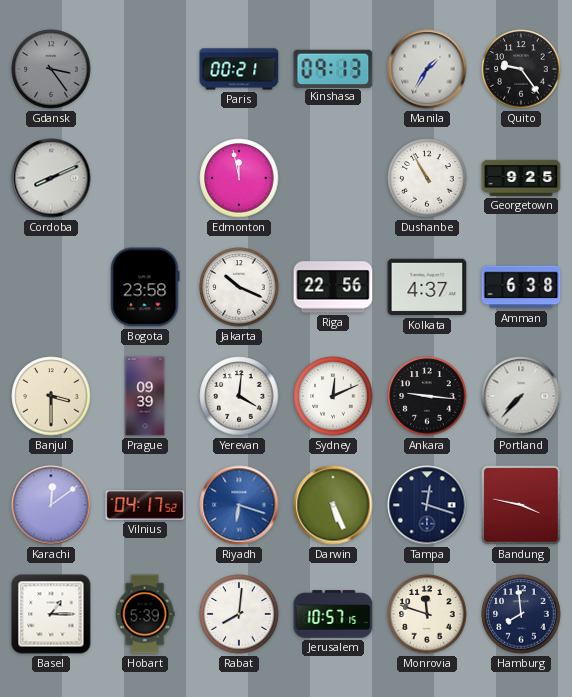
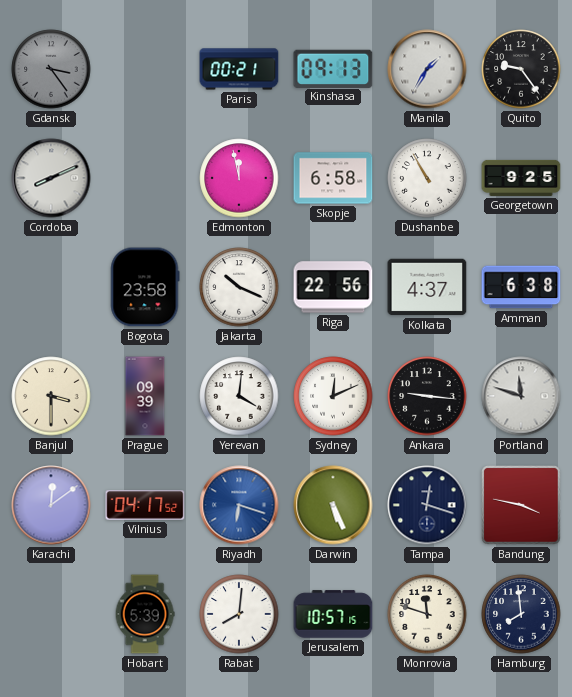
Skopje: none -> 6:58
Portland: 7:37 -> 11:48
Basel: 1:15 -> none
